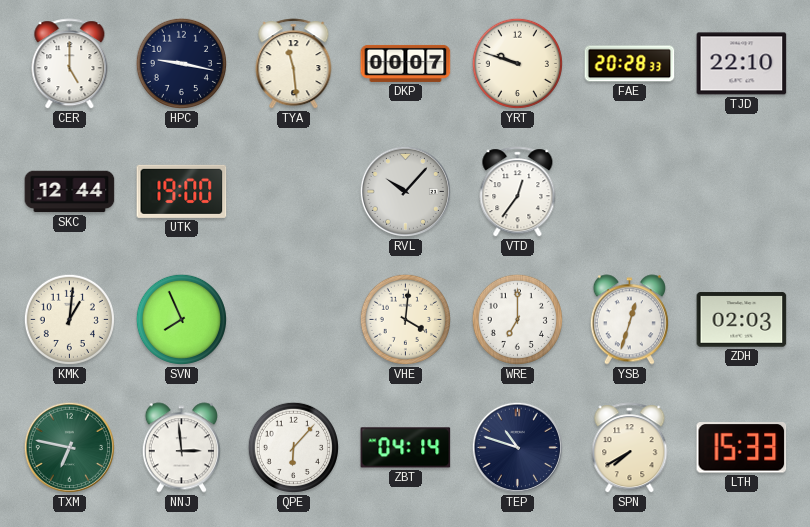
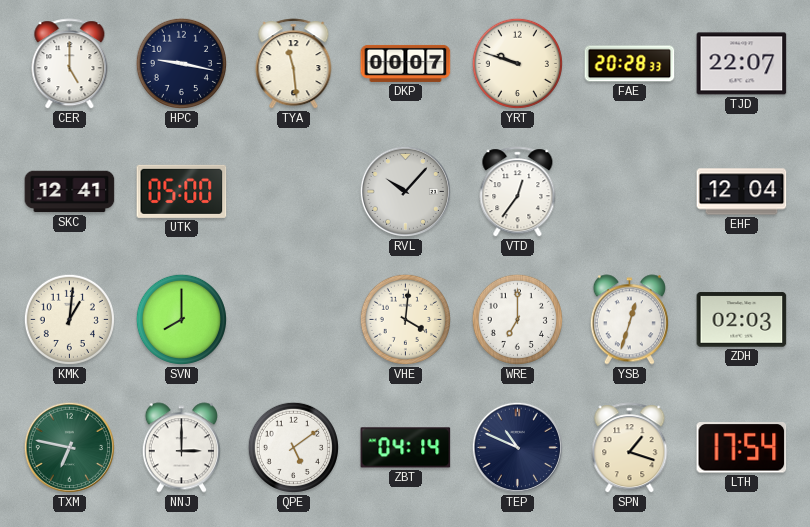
TJD: 22:10 -> 22:07
SKC: 12:44 -> 12:41
UTK: 19:00 -> 05:00
EHF: none -> 12:04
SVN: 7:56 -> 8:00
NNJ: 2:59 -> 3:00
QPE: 6:07 -> 5:09
TEP: 10:48 -> 10:49
SPN: 7:40 -> 1:18
LTH: 15:33 -> 17:54
